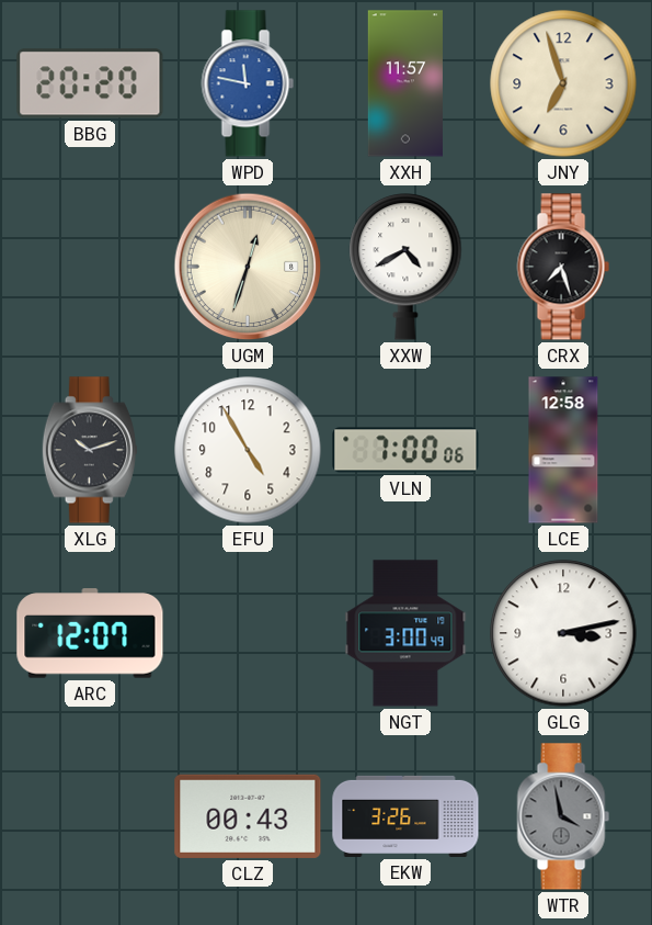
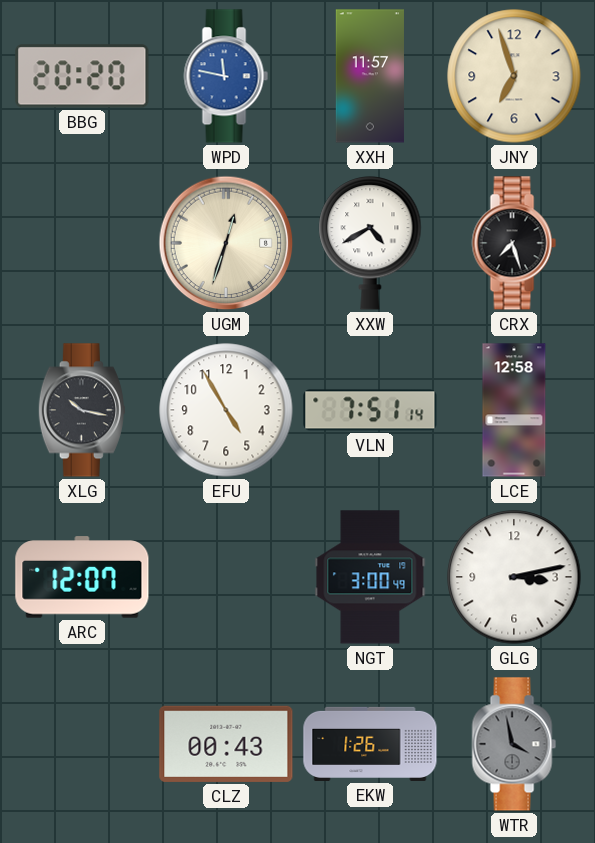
XLG: 10:12 -> 10:17
VLN: 7:00 -> 7:51
EKW: 3:26 -> 1:26
